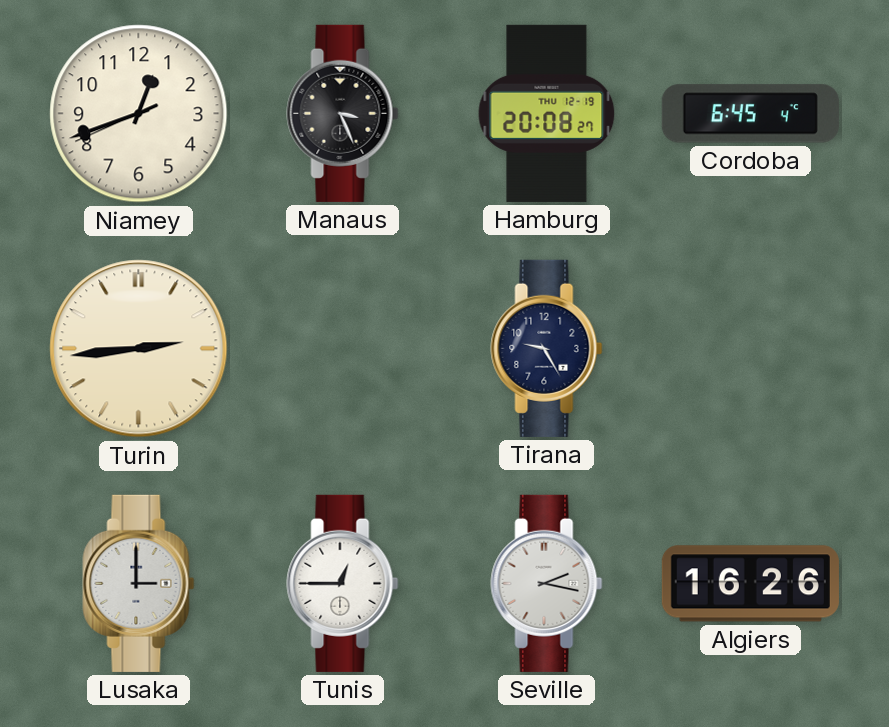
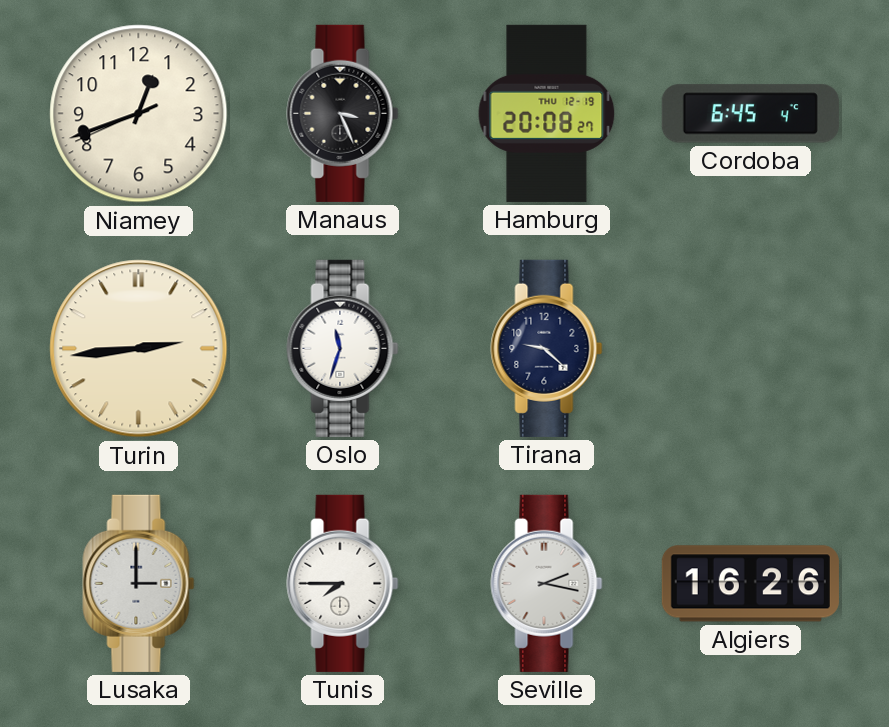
Oslo: none -> 11:33
Tirana: 9:25 -> 9:22
Tunis: 12:45 -> 7:45
